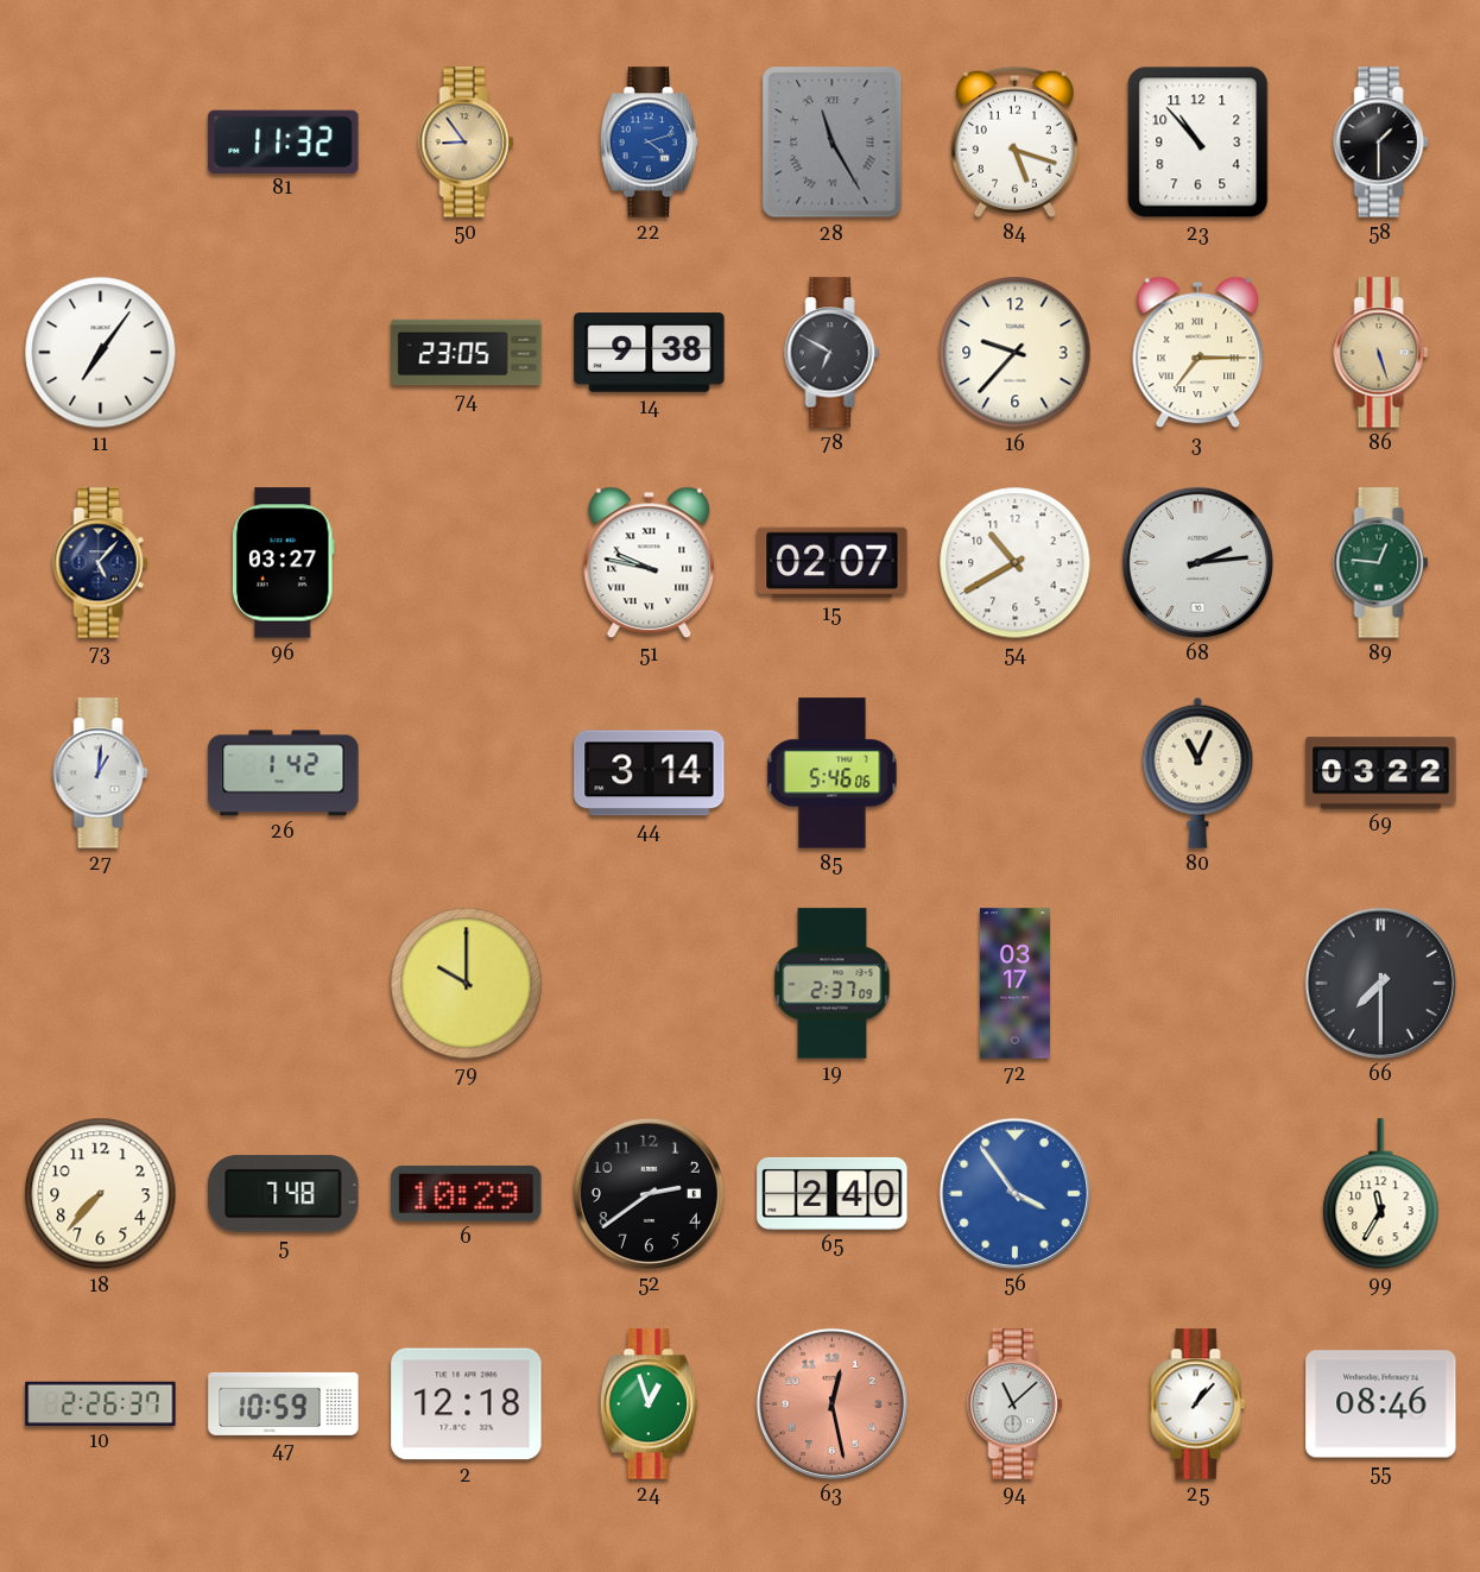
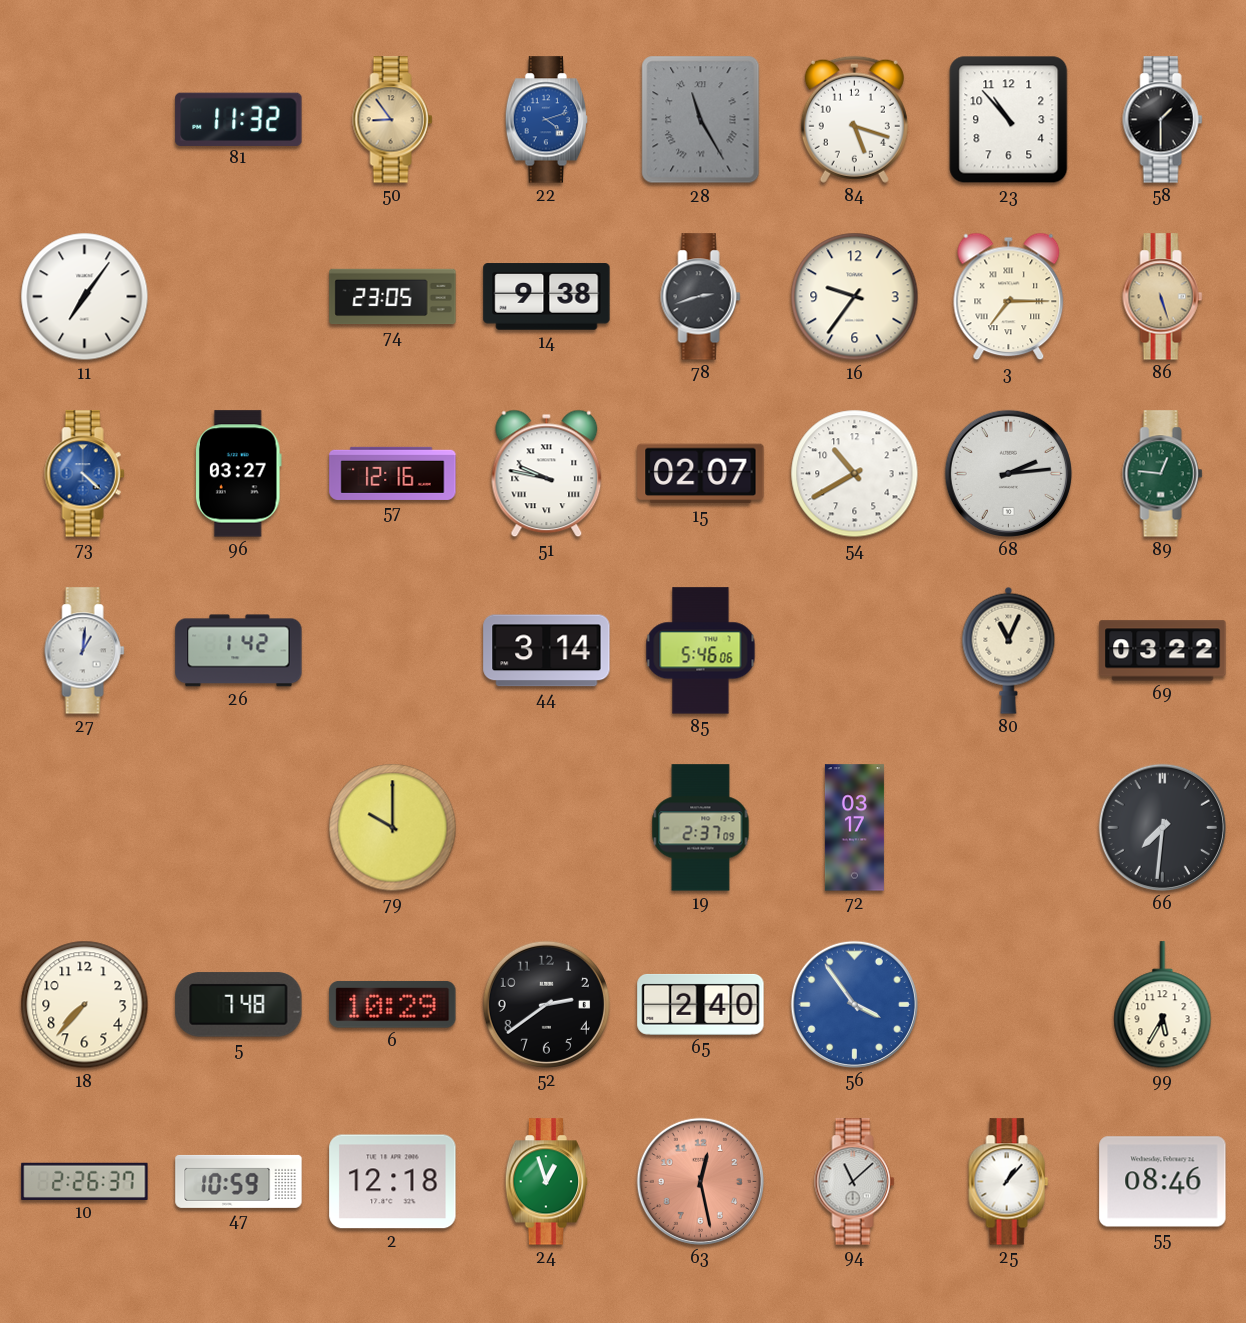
78: 6:50 -> 2:42
16: 9:37 -> 9:36
73: 5:07 -> 4:22
73 dial: navy -> blue
57: none -> 12:16
66: 7:30 -> 7:31
99: 11:35 -> 5:35
